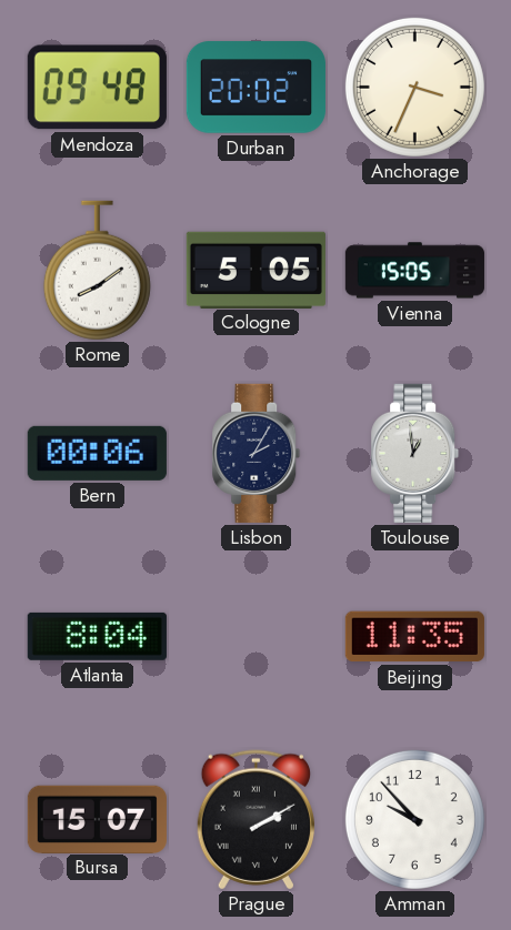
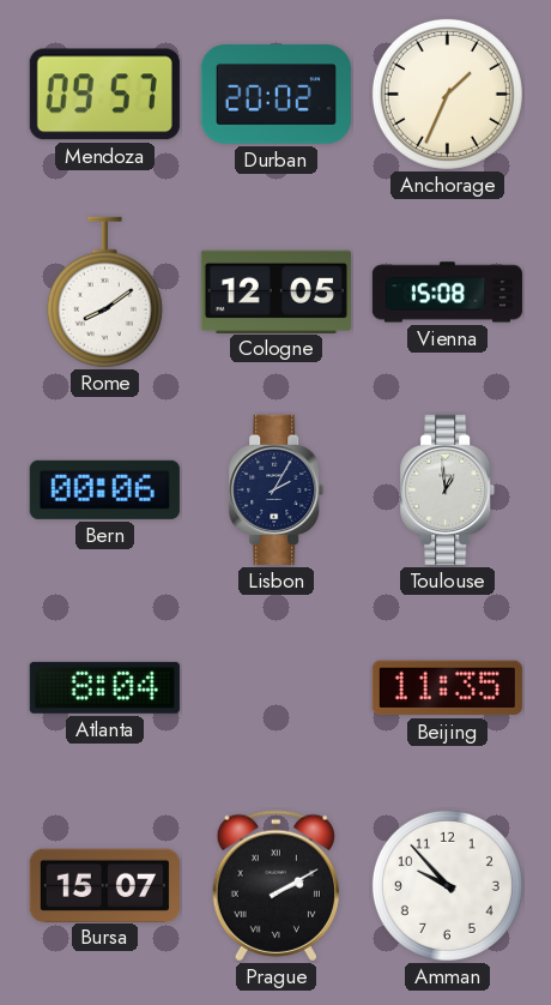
Mendoza: 09:48 -> 09:57
Anchorage: 3:34 -> 1:34
Cologne: 5:05 -> 12:05
Vienna: 15:05 -> 15:08
